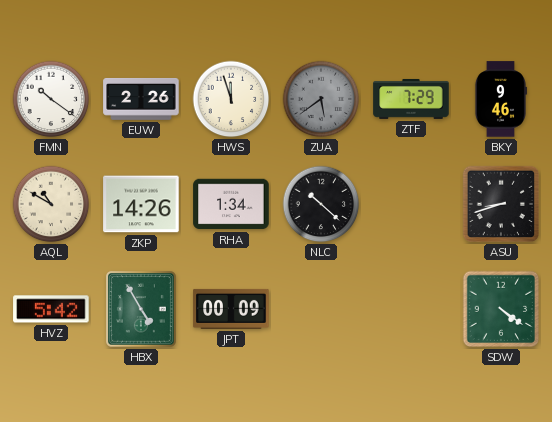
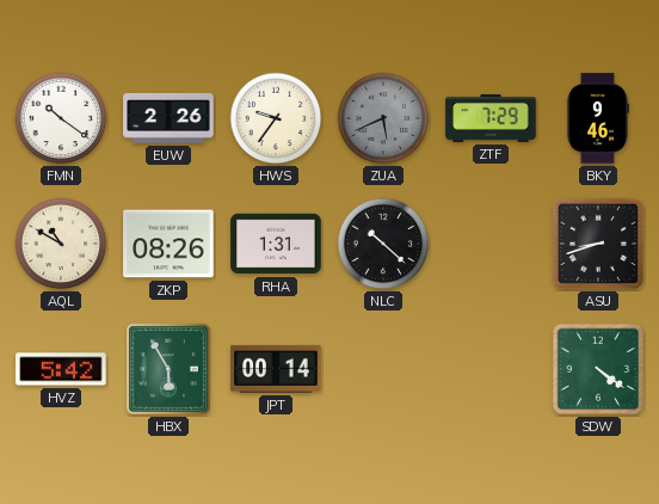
HWS: 11:57 -> 9:36
ZUA: 5:39 -> 5:41
ZKP: 14:26 -> 08:26
RHA: 1:34 -> 1:31
HBX: 4:55 -> 5:55
JPT: 00:09 -> 00:14
